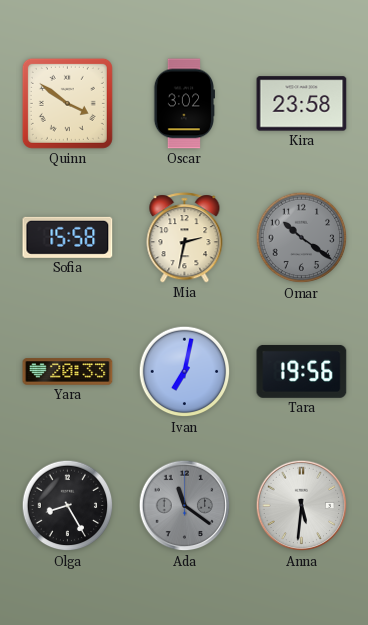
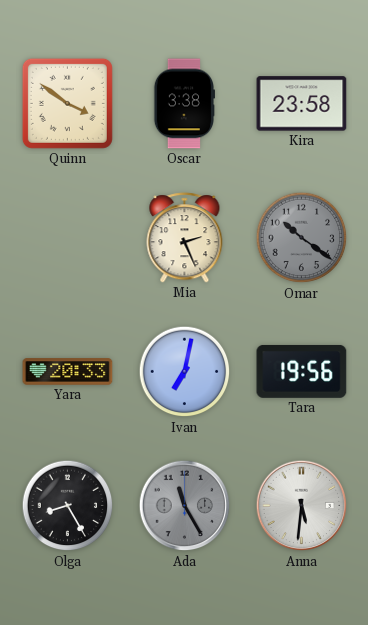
Oscar: 3:02 -> 3:38
Sofia: 15:58 -> none
Mia: 2:32 -> 2:26
Ada: 11:21 -> 11:25
